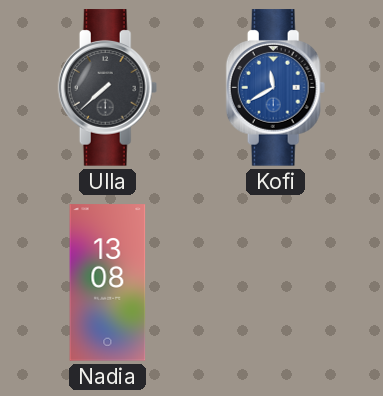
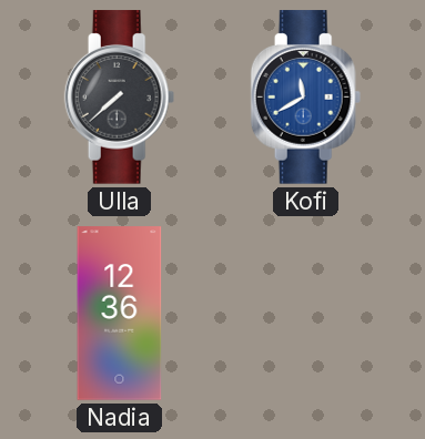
Nadia: 13:08 -> 12:36
